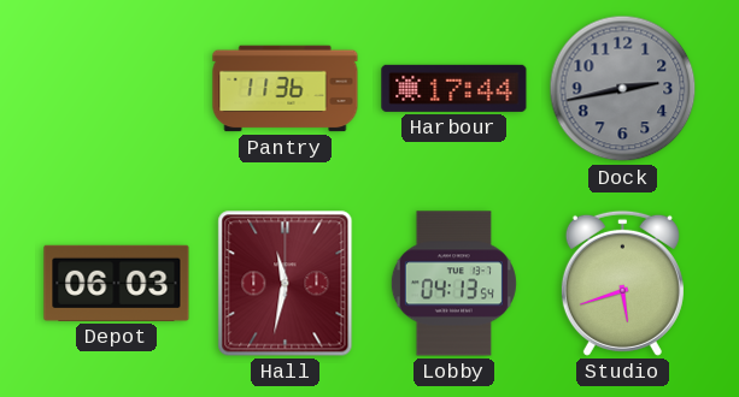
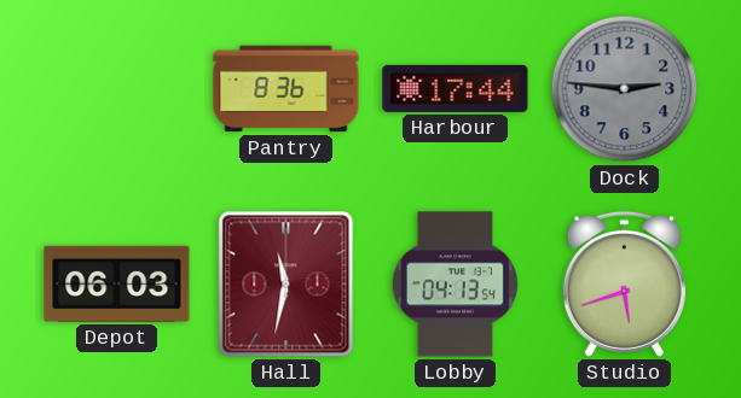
Pantry: 11:36 -> 8:36
Dock: 2:43 -> 2:46
